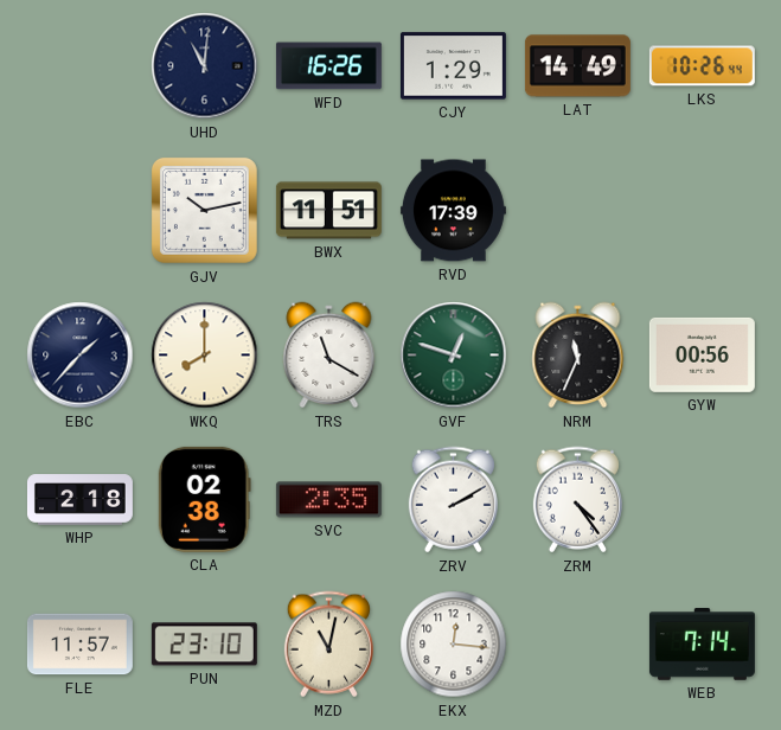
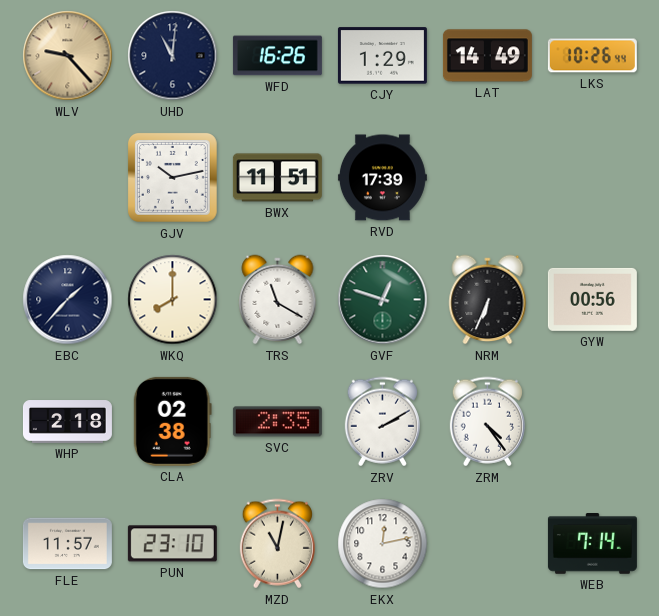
WLV: none -> 9:23
NRM: 11:34 -> 6:34
EKX: 12:16 -> 12:13
